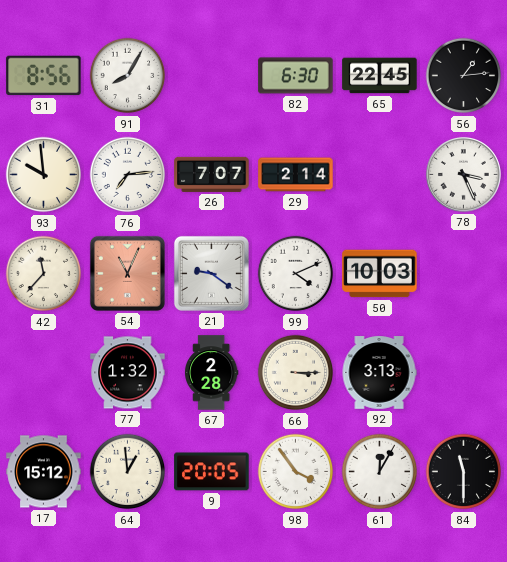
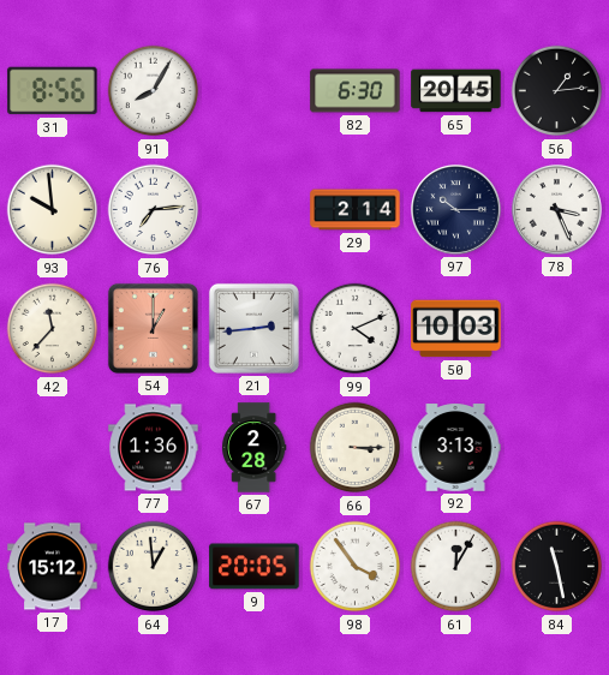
65: 22:45 -> 20:45
26: 7:07 -> none
97: none -> 10:15
54: 11:04 -> 1:00
21: 9:21 -> 2:44
77: 1:32 -> 1:36
84: 11:30 -> 11:28
